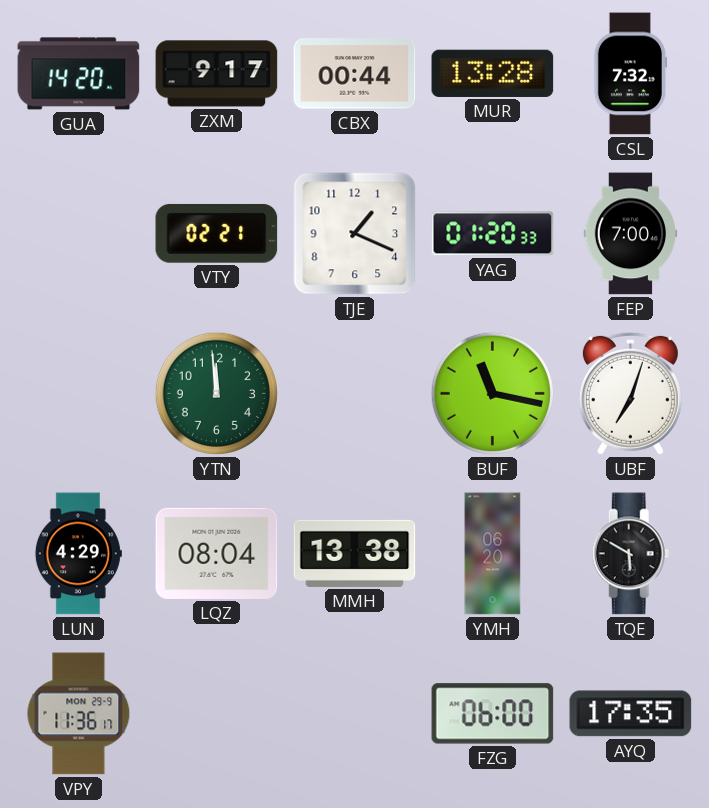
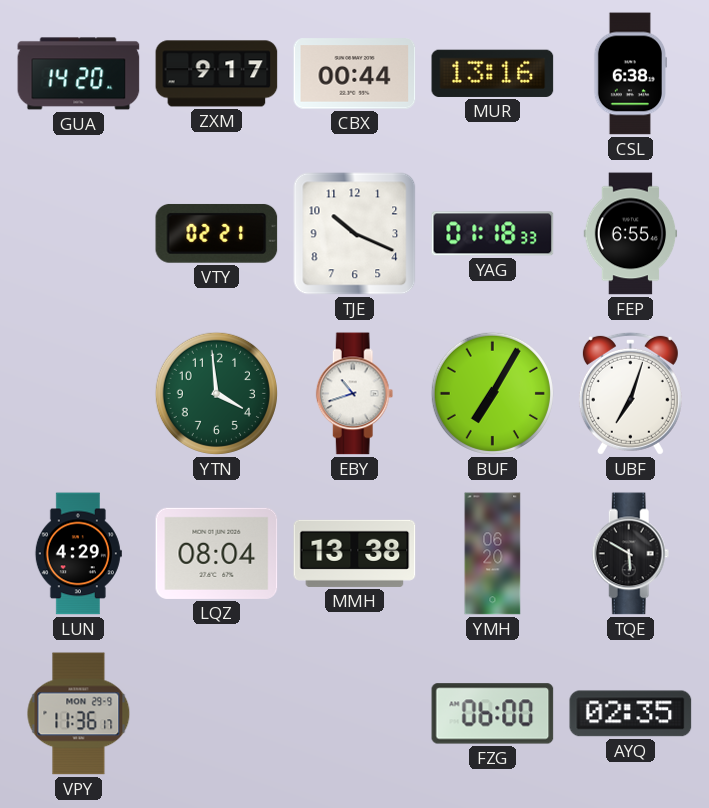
MUR: 13:28 -> 13:16
CSL: 7:32 -> 6:38
TJE: 1:19 -> 10:19
YAG: 01:20 -> 01:18
FEP: 7:00 -> 6:55
YTN: 11:59 -> 3:59
EBY: none -> 10:42
BUF: 11:17 -> 7:05
AYQ: 17:35 -> 02:35
